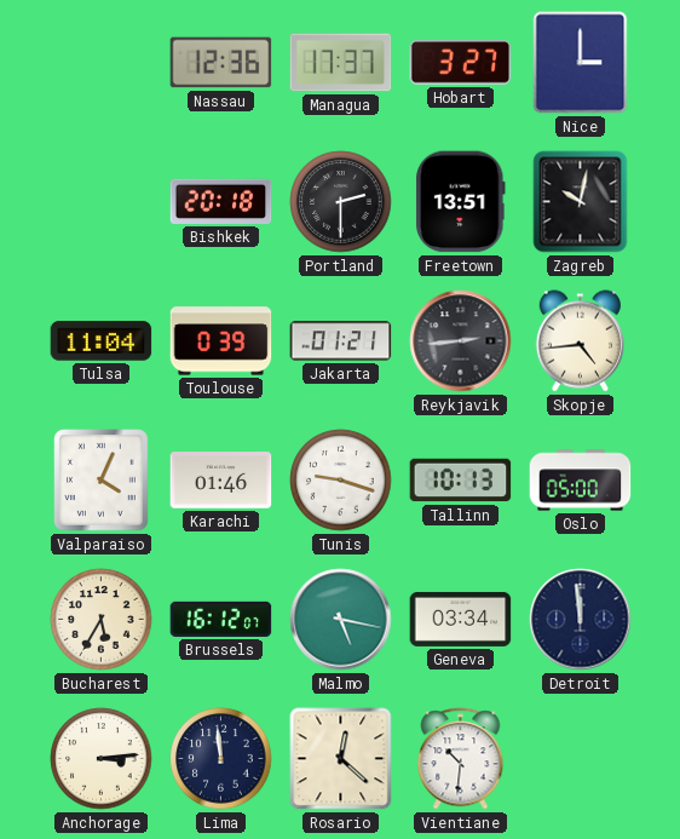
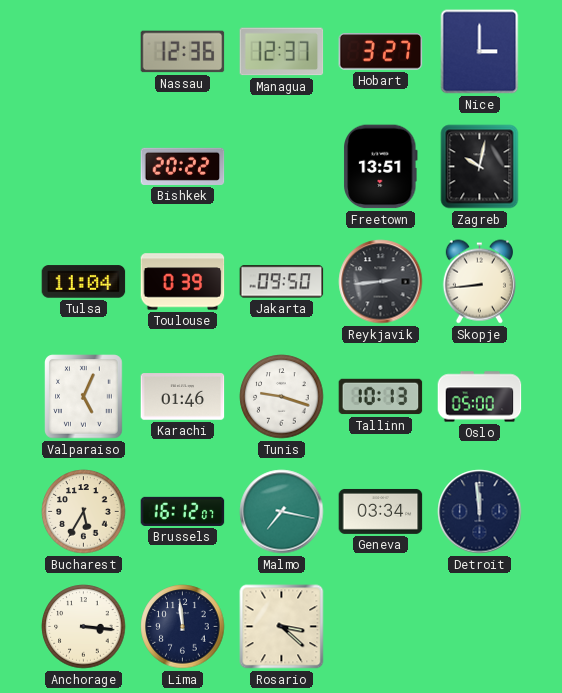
Managua: 17:37 -> 12:37
Bishkek: 20:18 -> 20:22
Portland: 2:30 -> none
Jakarta: 01:21 -> 09:50
Skopje: 4:44 -> 8:44
Valparaiso: 4:04 -> 5:04
Malmo: 5:17 -> 7:17
Anchorage: 3:14 -> 3:16
Rosario: 12:22 -> 3:22
Vientiane: 10:31 -> none
